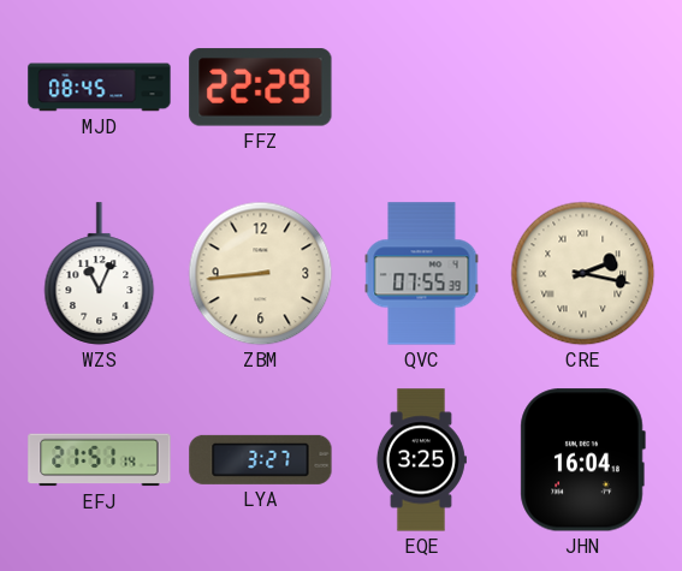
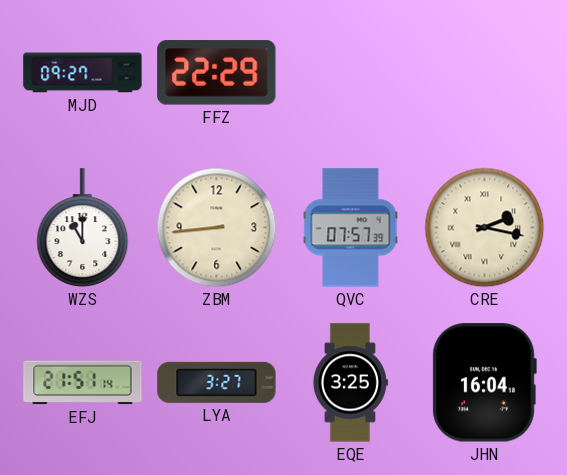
MJD: 08:45 -> 09:27
WZS: 11:04 -> 11:00
QVC: 07:55 -> 07:57
